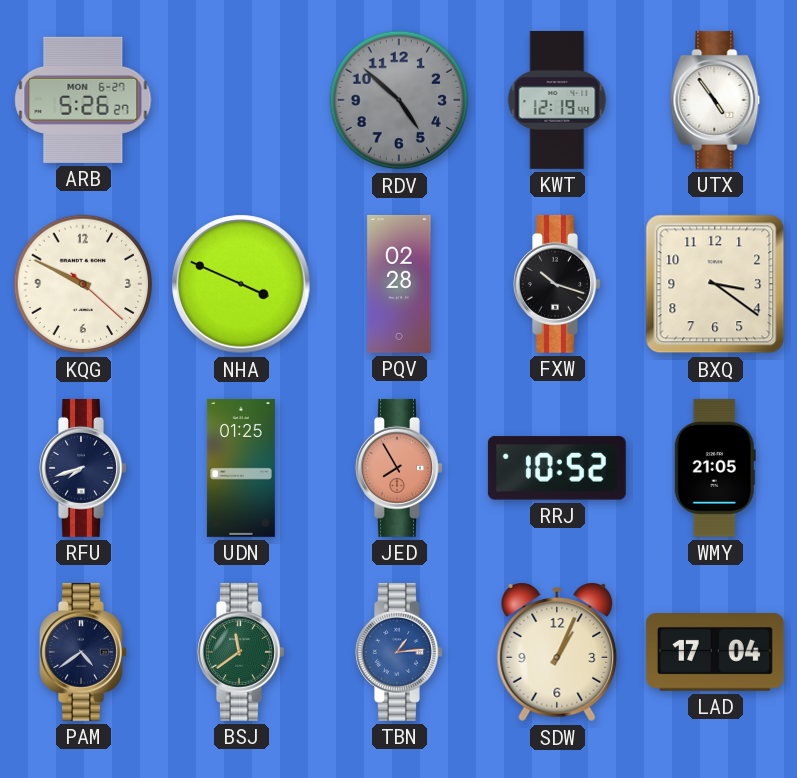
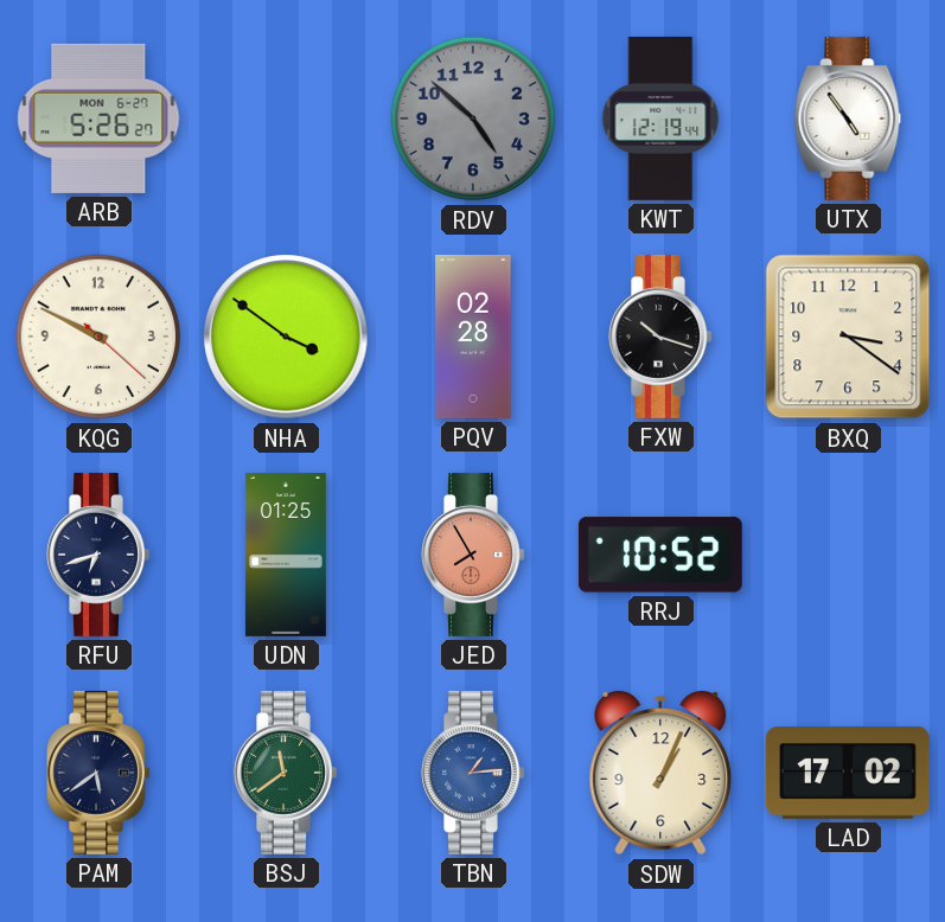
NHA: 3:49 -> 3:51
RFU: 7:42 -> 6:42
WMY: 21:05 -> none
PAM: 4:39 -> 5:39
LAD: 17:04 -> 17:02
